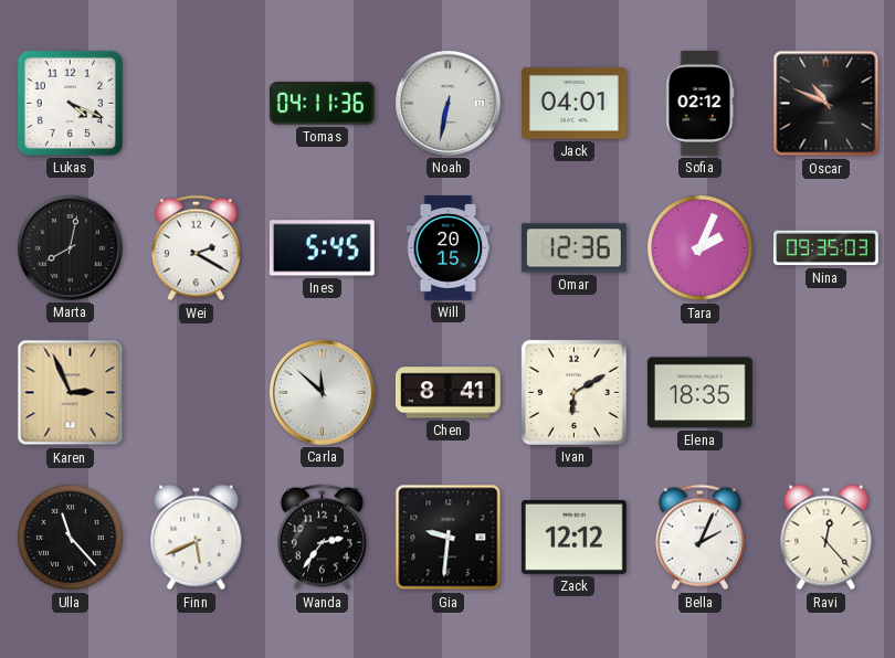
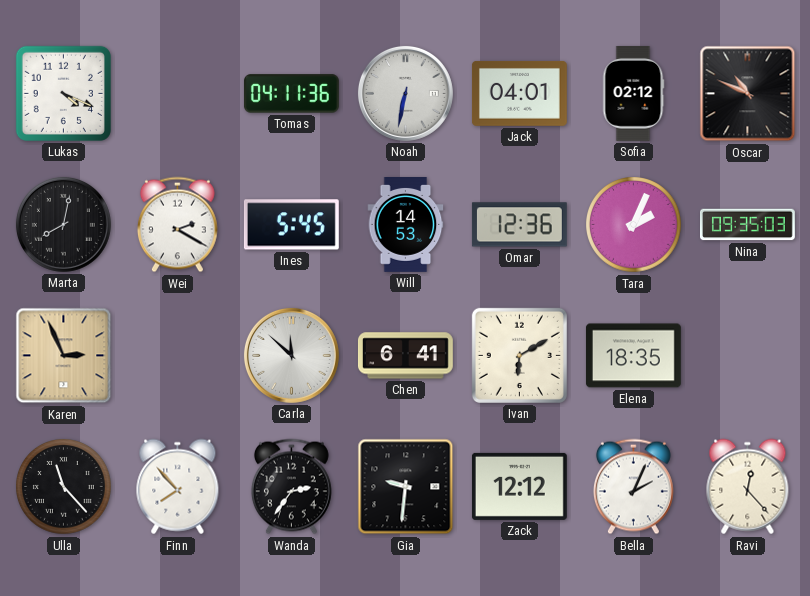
Will: 20:15 -> 14:53
Chen: 8:41 -> 6:41
Finn: 5:41 -> 7:53
